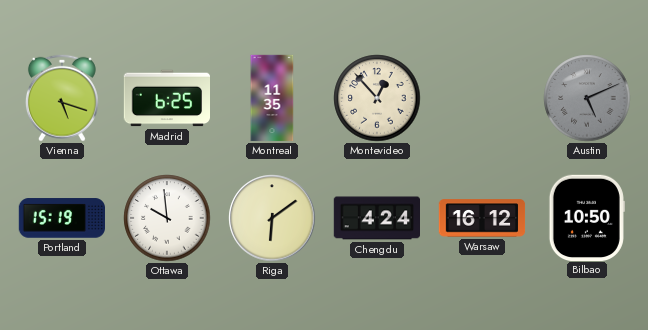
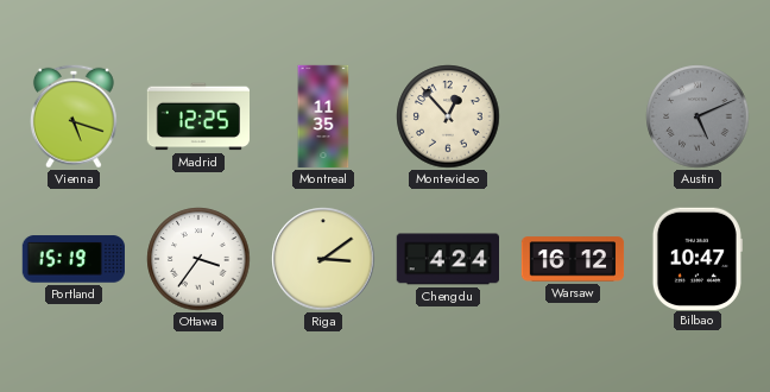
Madrid: 6:25 -> 12:25
Ottawa: 9:59 -> 3:36
Riga: 6:09 -> 3:09
Bilbao: 10:50 -> 10:47
